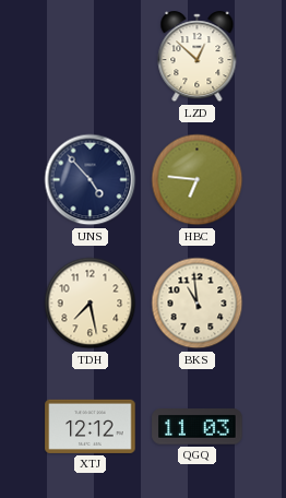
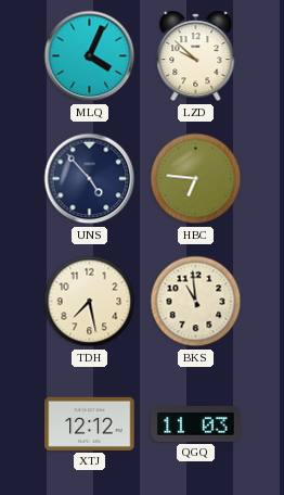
MLQ: none -> 4:04
LZD: 12:52 -> 9:52
